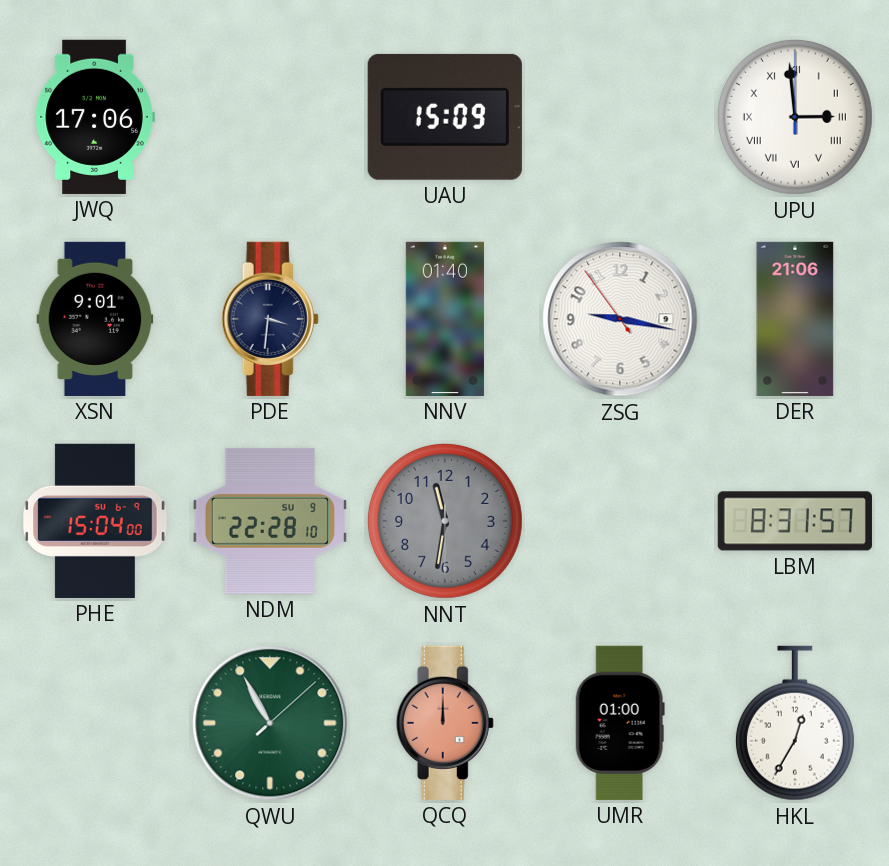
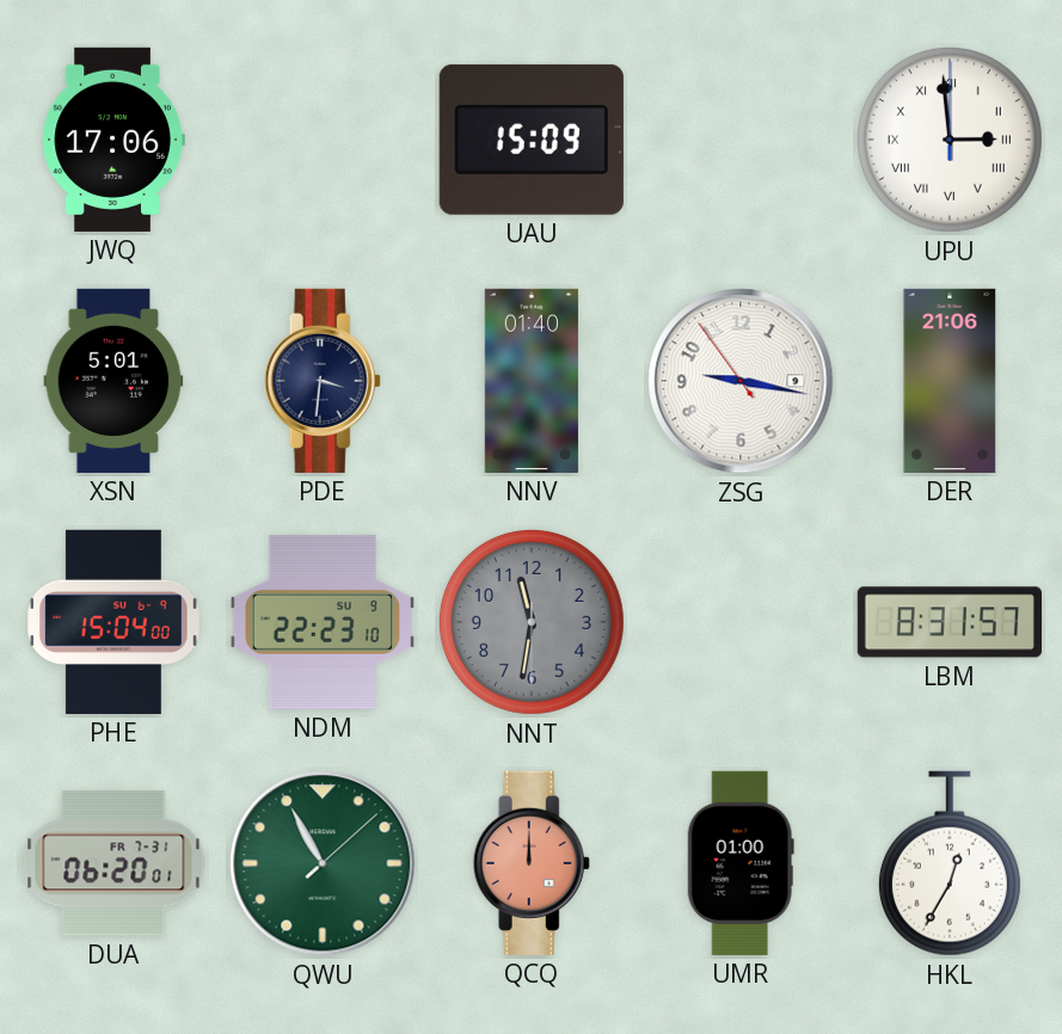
XSN: 9:01 -> 5:01
NDM: 22:28 -> 22:23
DUA: none -> 06:20
